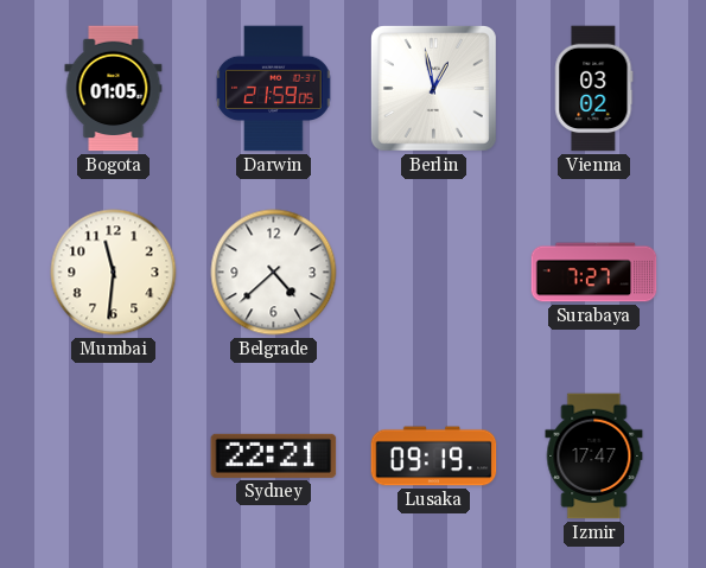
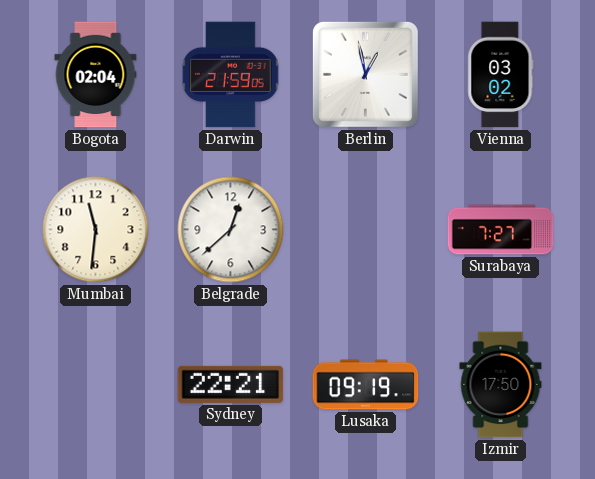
Bogota: 01:05 -> 02:04
Belgrade: 4:38 -> 12:38
Izmir: 17:47 -> 17:50
